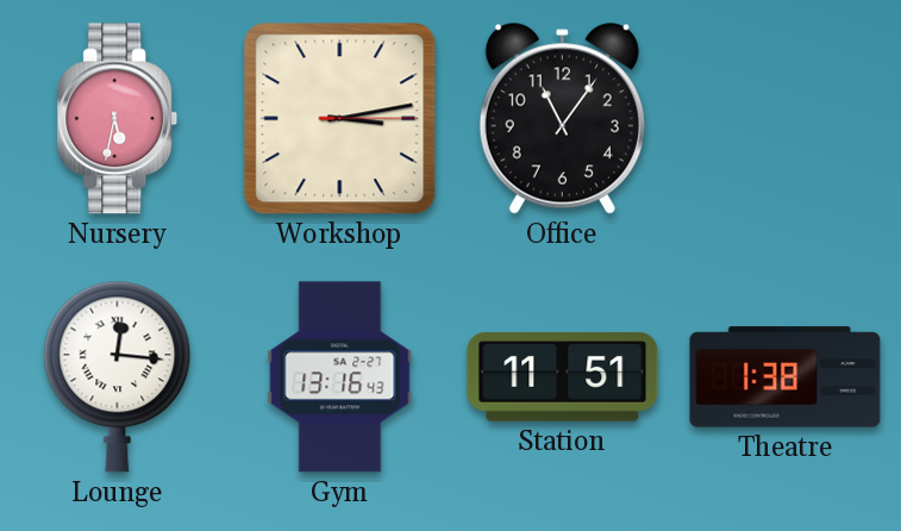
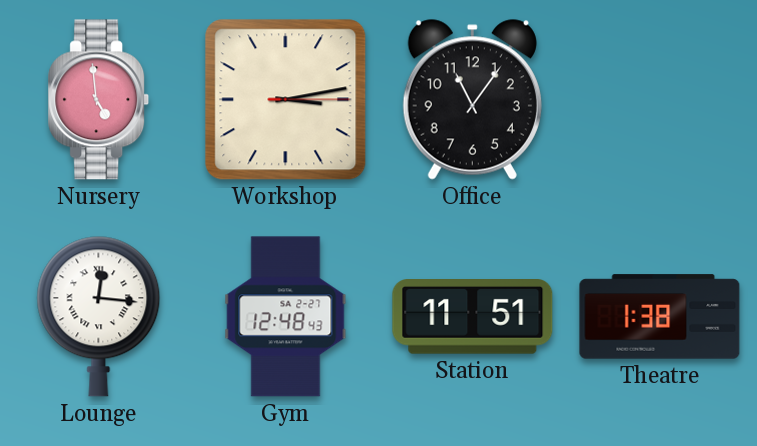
Nursery: 5:32 -> 4:59
Gym: 13:16 -> 12:48
